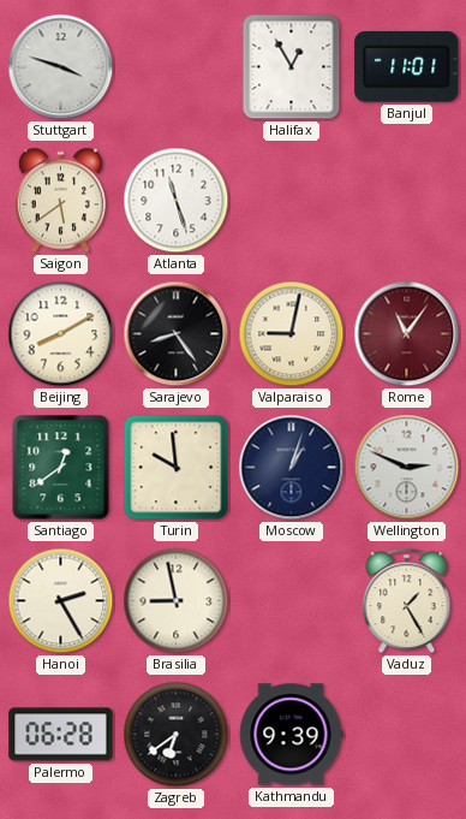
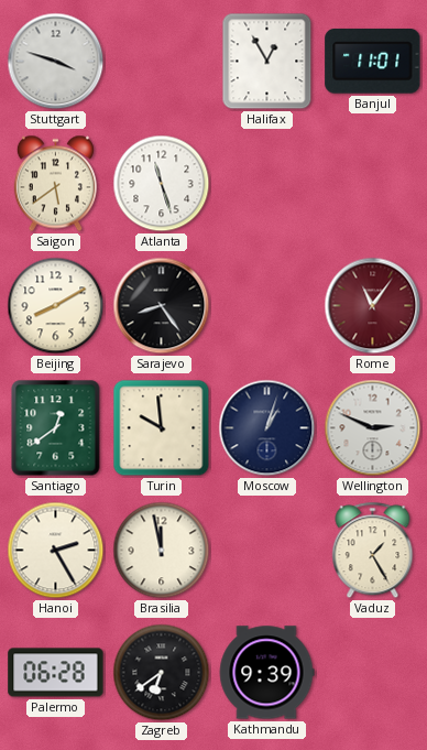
Valparaiso: 9:02 -> none
Brasilia: 8:58 -> 11:58
